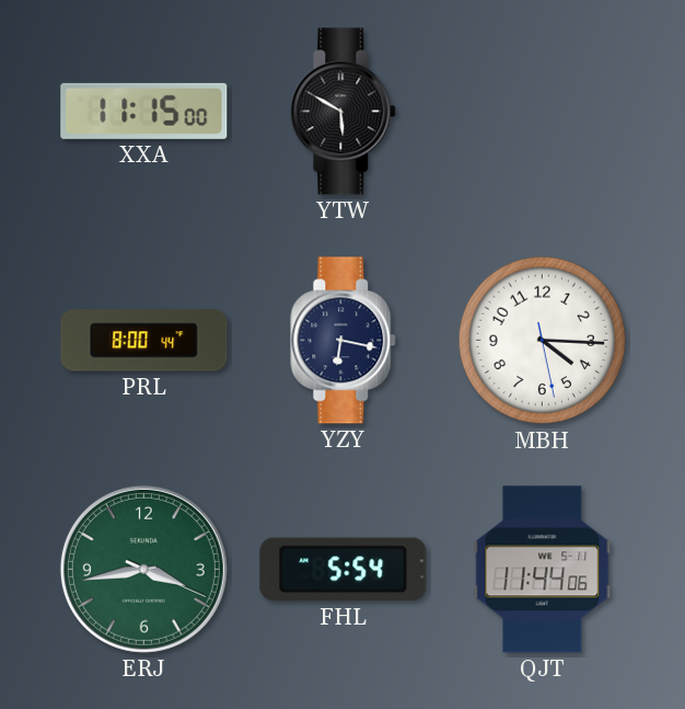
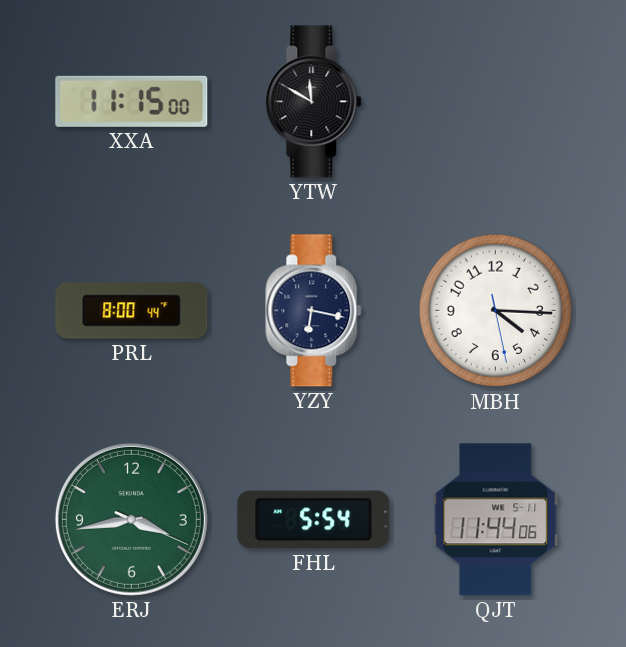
YTW: 5:50 -> 11:50
